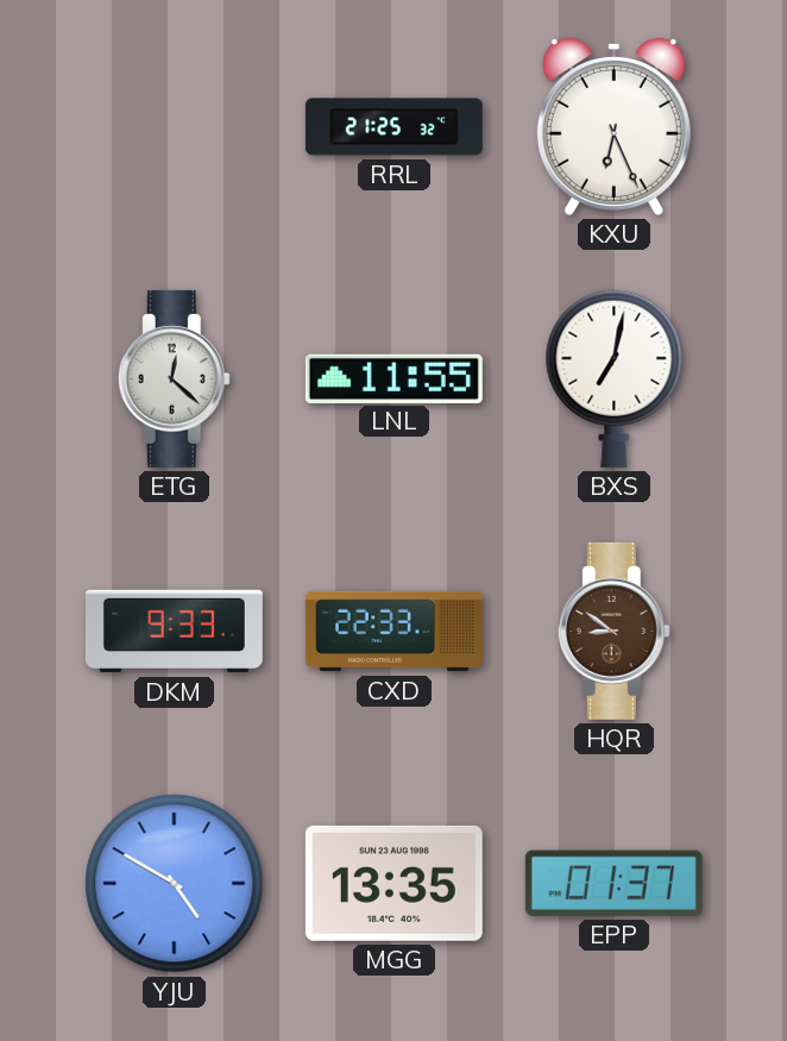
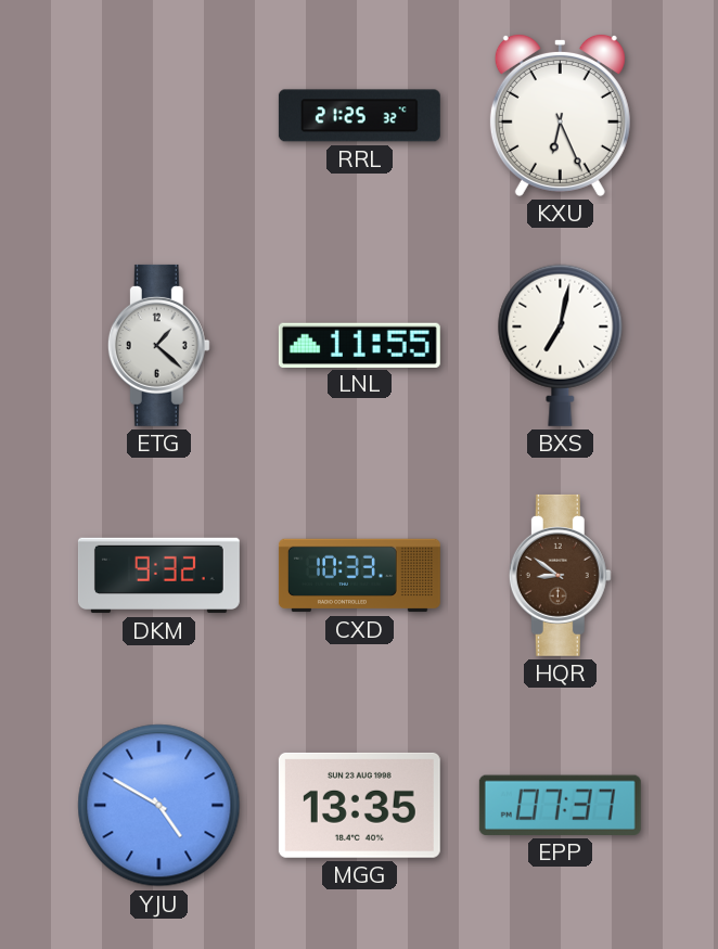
ETG: 12:22 -> 1:22
DKM: 9:33 -> 9:32
CXD: 22:33 -> 10:33
EPP: 01:37 -> 07:37
